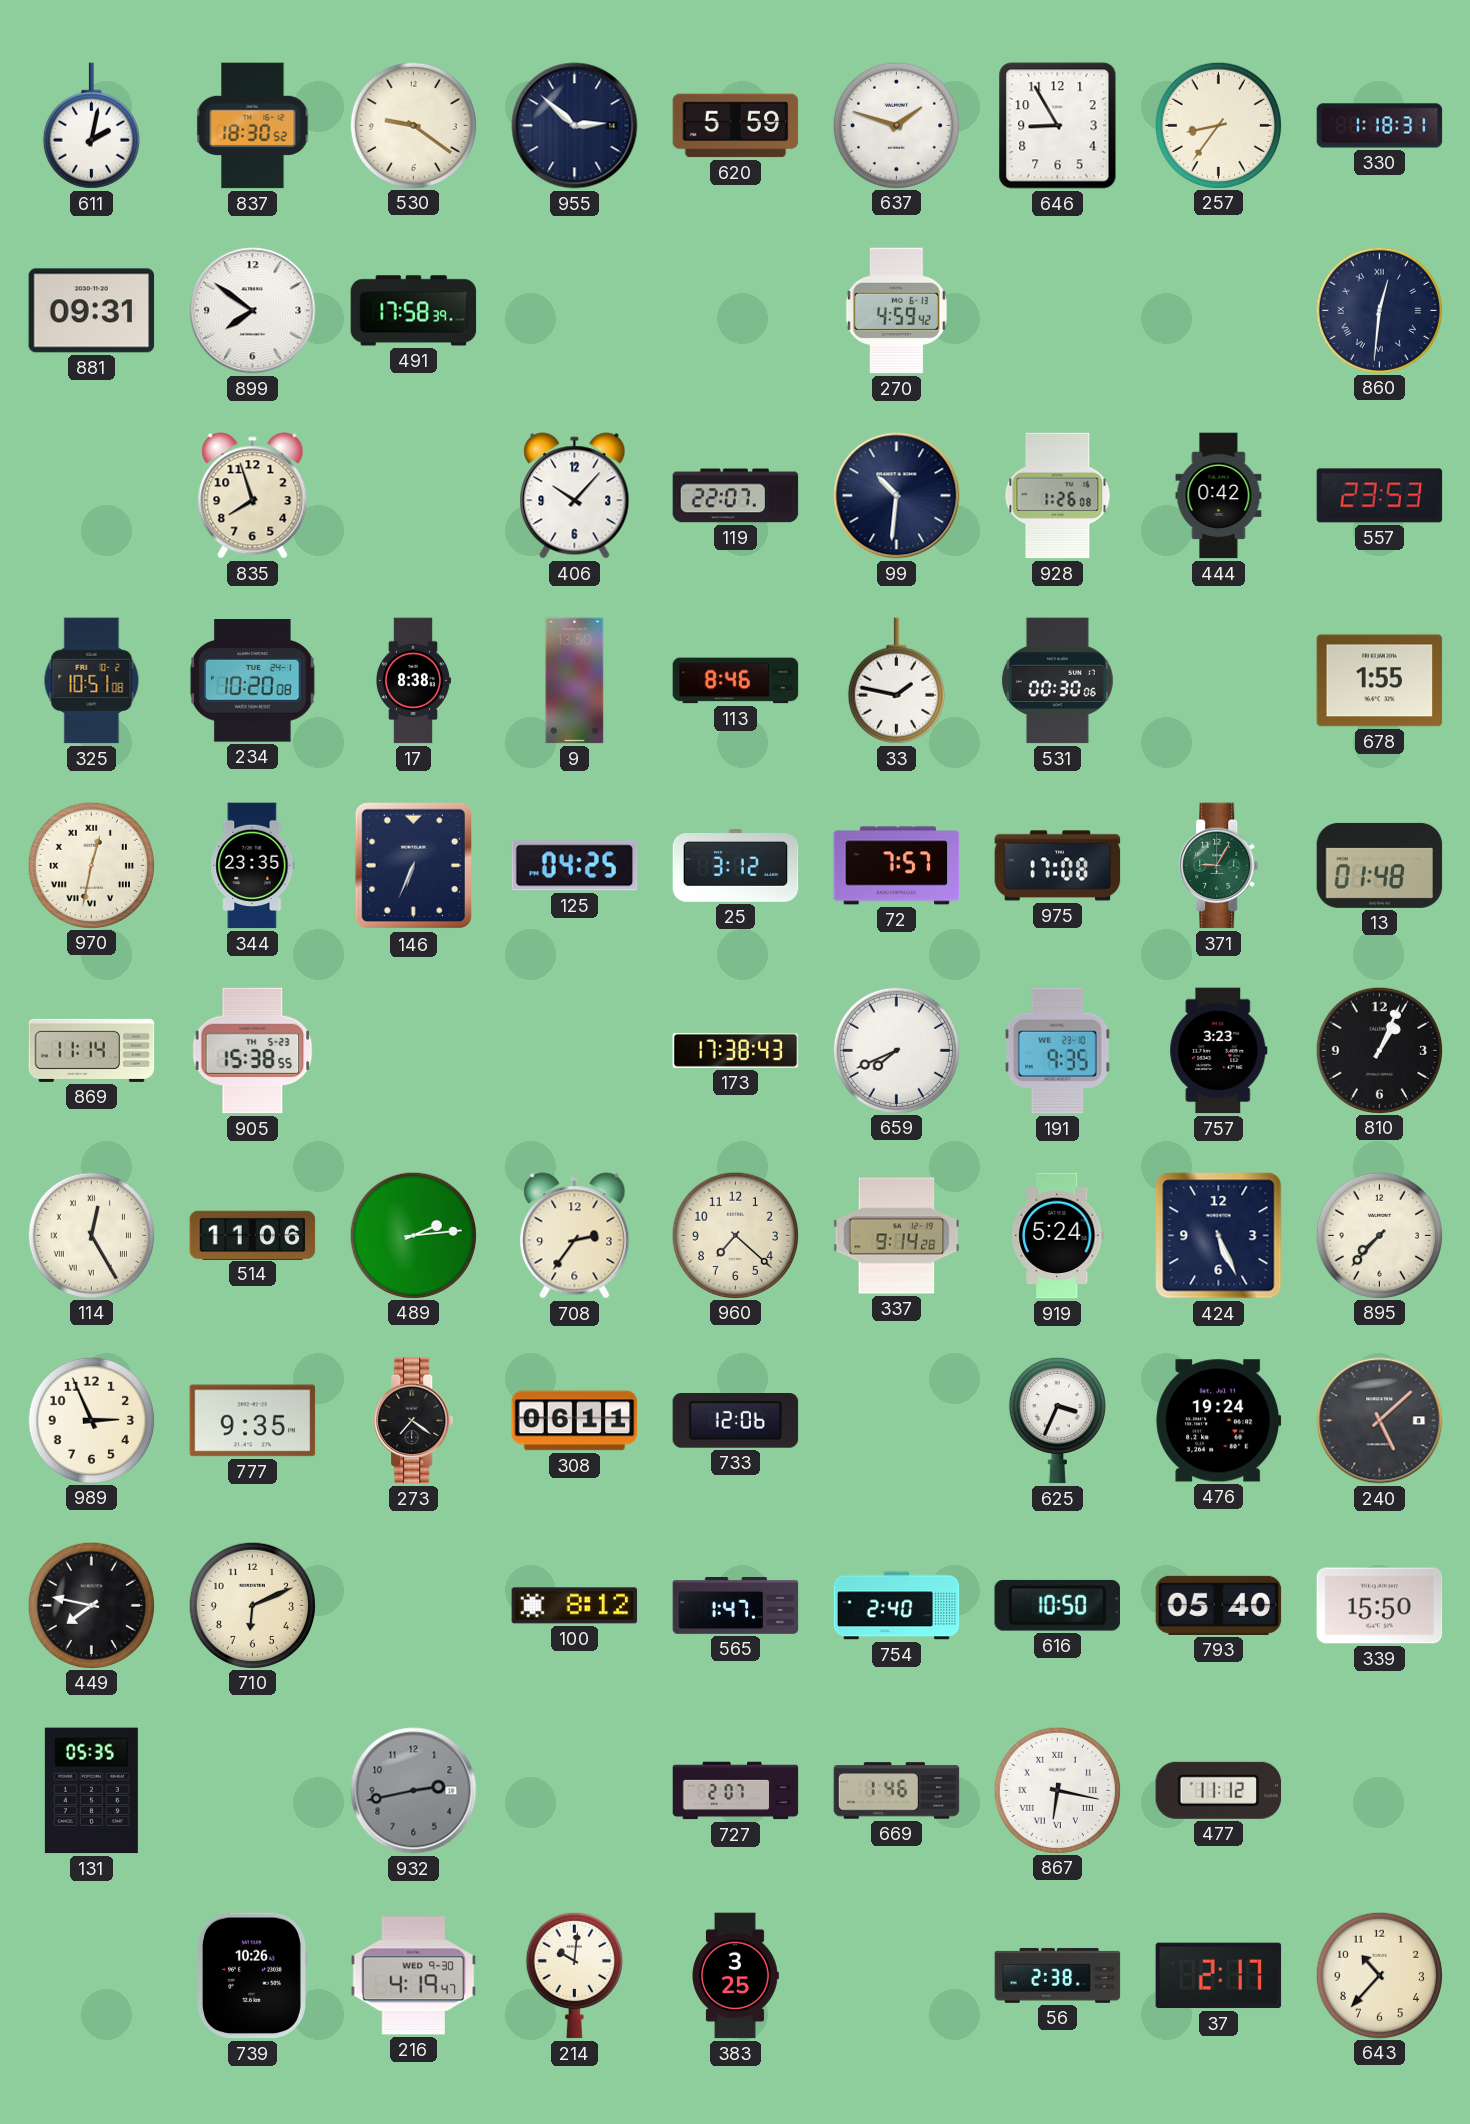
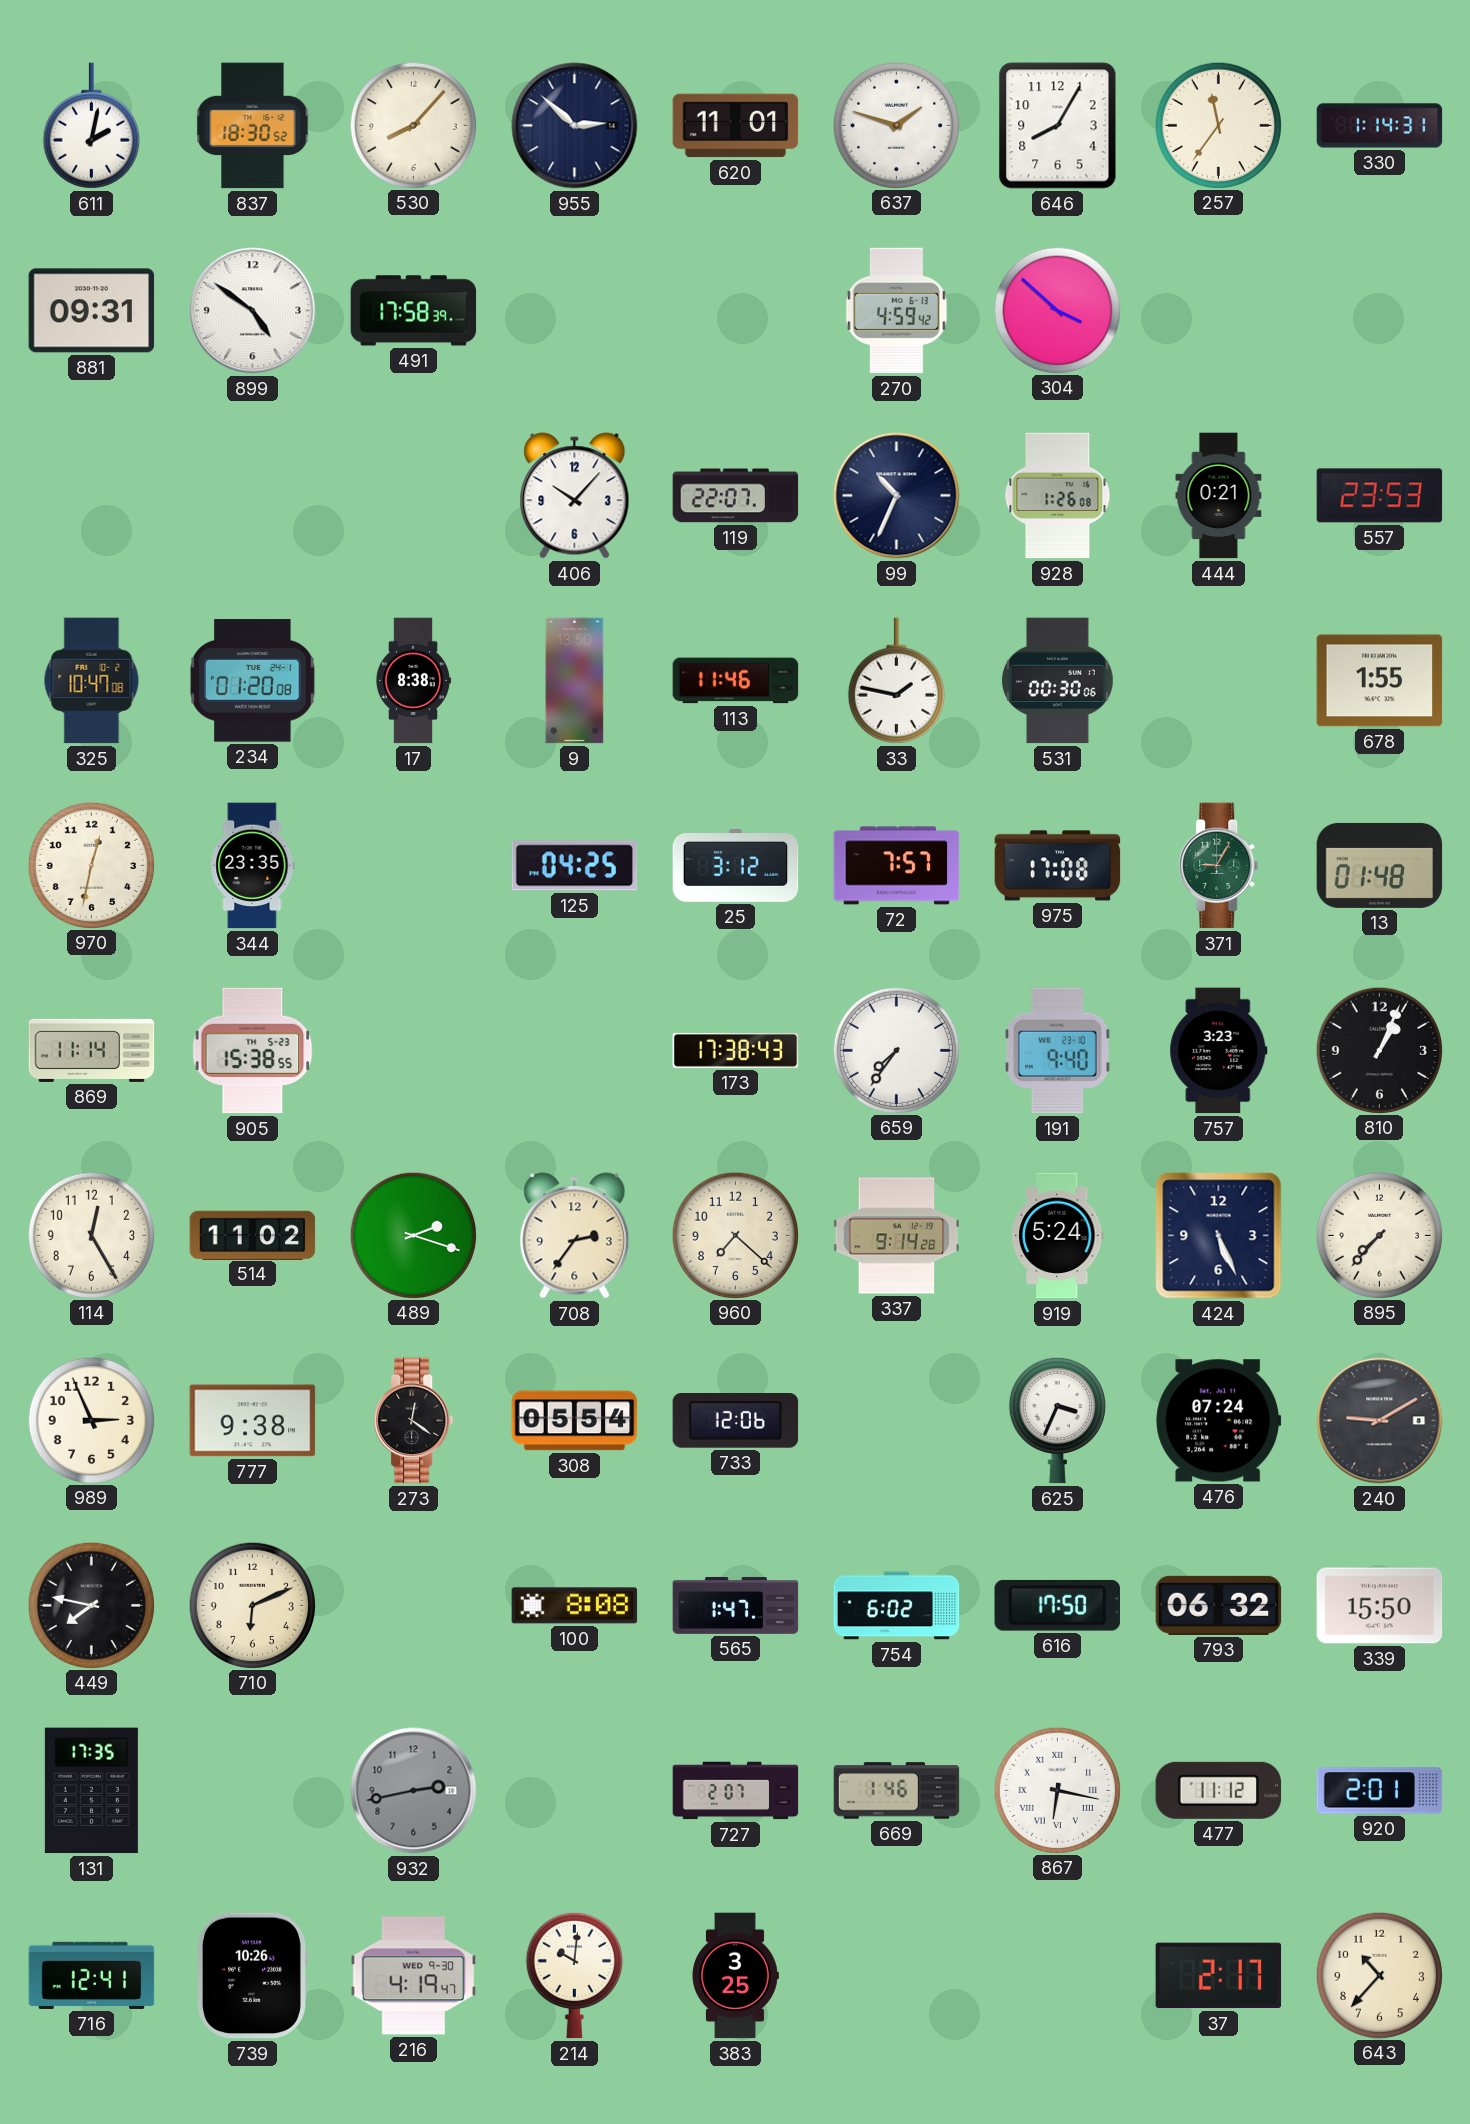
530: 9:21 -> 8:07
620: 5:59 -> 11:01
646: 8:55 -> 8:05
257: 8:36 -> 11:36
330: 1:18 -> 1:14
899: 7:51 -> 4:51
304: none -> 3:52
860: 12:31 -> none
835: 7:57 -> none
99: 10:31 -> 10:34
444: 0:42 -> 0:21
325: 10:51 -> 10:47
234: 10:20 -> 01:20
113: 8:46 -> 11:46
970 numerals: Roman -> Arabic
146: 6:34 -> none
659: 7:41 -> 7:36
191: 9:35 -> 9:40
114 numerals: Roman -> Arabic
514: 11:06 -> 11:02
489: 2:14 -> 2:18
777: 9:35 -> 9:38
273: 7:21 -> 12:21
308: 06:11 -> 05:54
476: 19:24 -> 07:24
240: 5:08 -> 9:10
100: 8:12 -> 8:08
754: 2:40 -> 6:02
616: 10:50 -> 17:50
793: 05:40 -> 06:32
131: 05:35 -> 17:35
920: none -> 2:01
716: none -> 12:41
56: 2:38 -> none
